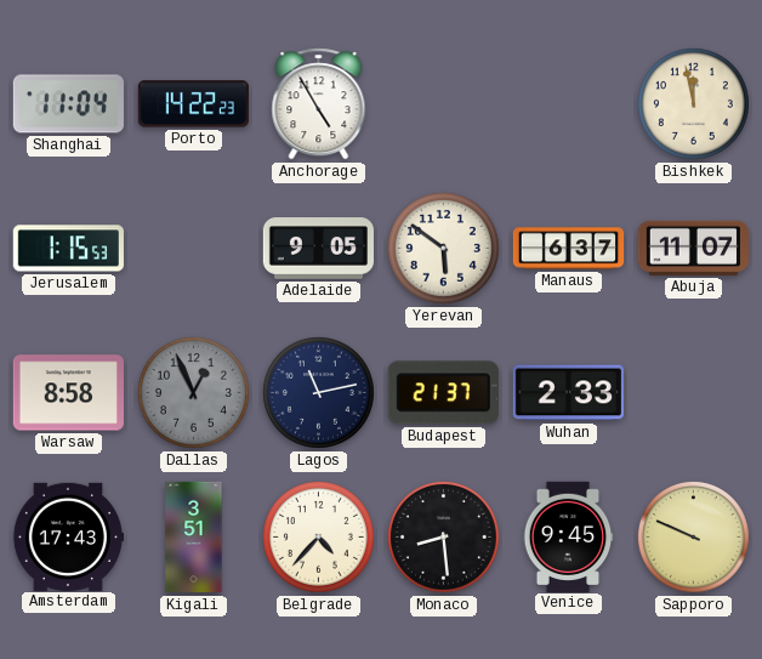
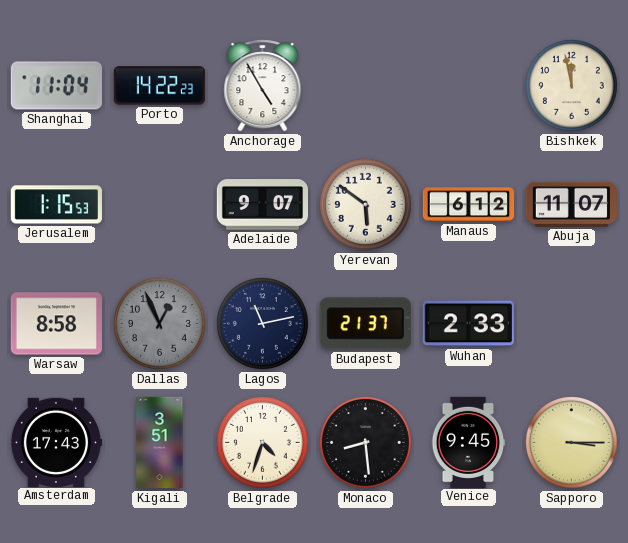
Adelaide: 9:05 -> 9:07
Manaus: 6:37 -> 6:12
Belgrade: 4:37 -> 4:33
Sapporo: 9:49 -> 3:15
